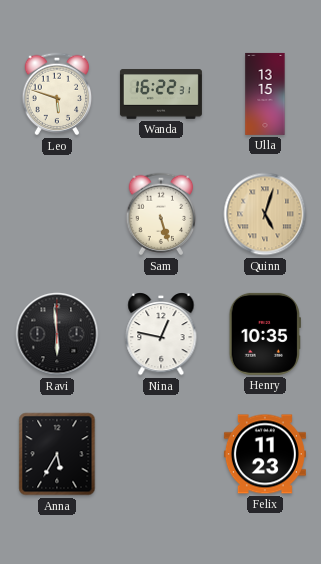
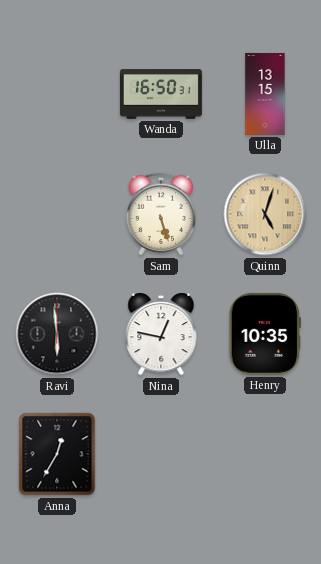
Leo: 5:48 -> none
Wanda: 16:22 -> 16:50
Anna: 5:35 -> 12:35
Felix: 11:23 -> none
